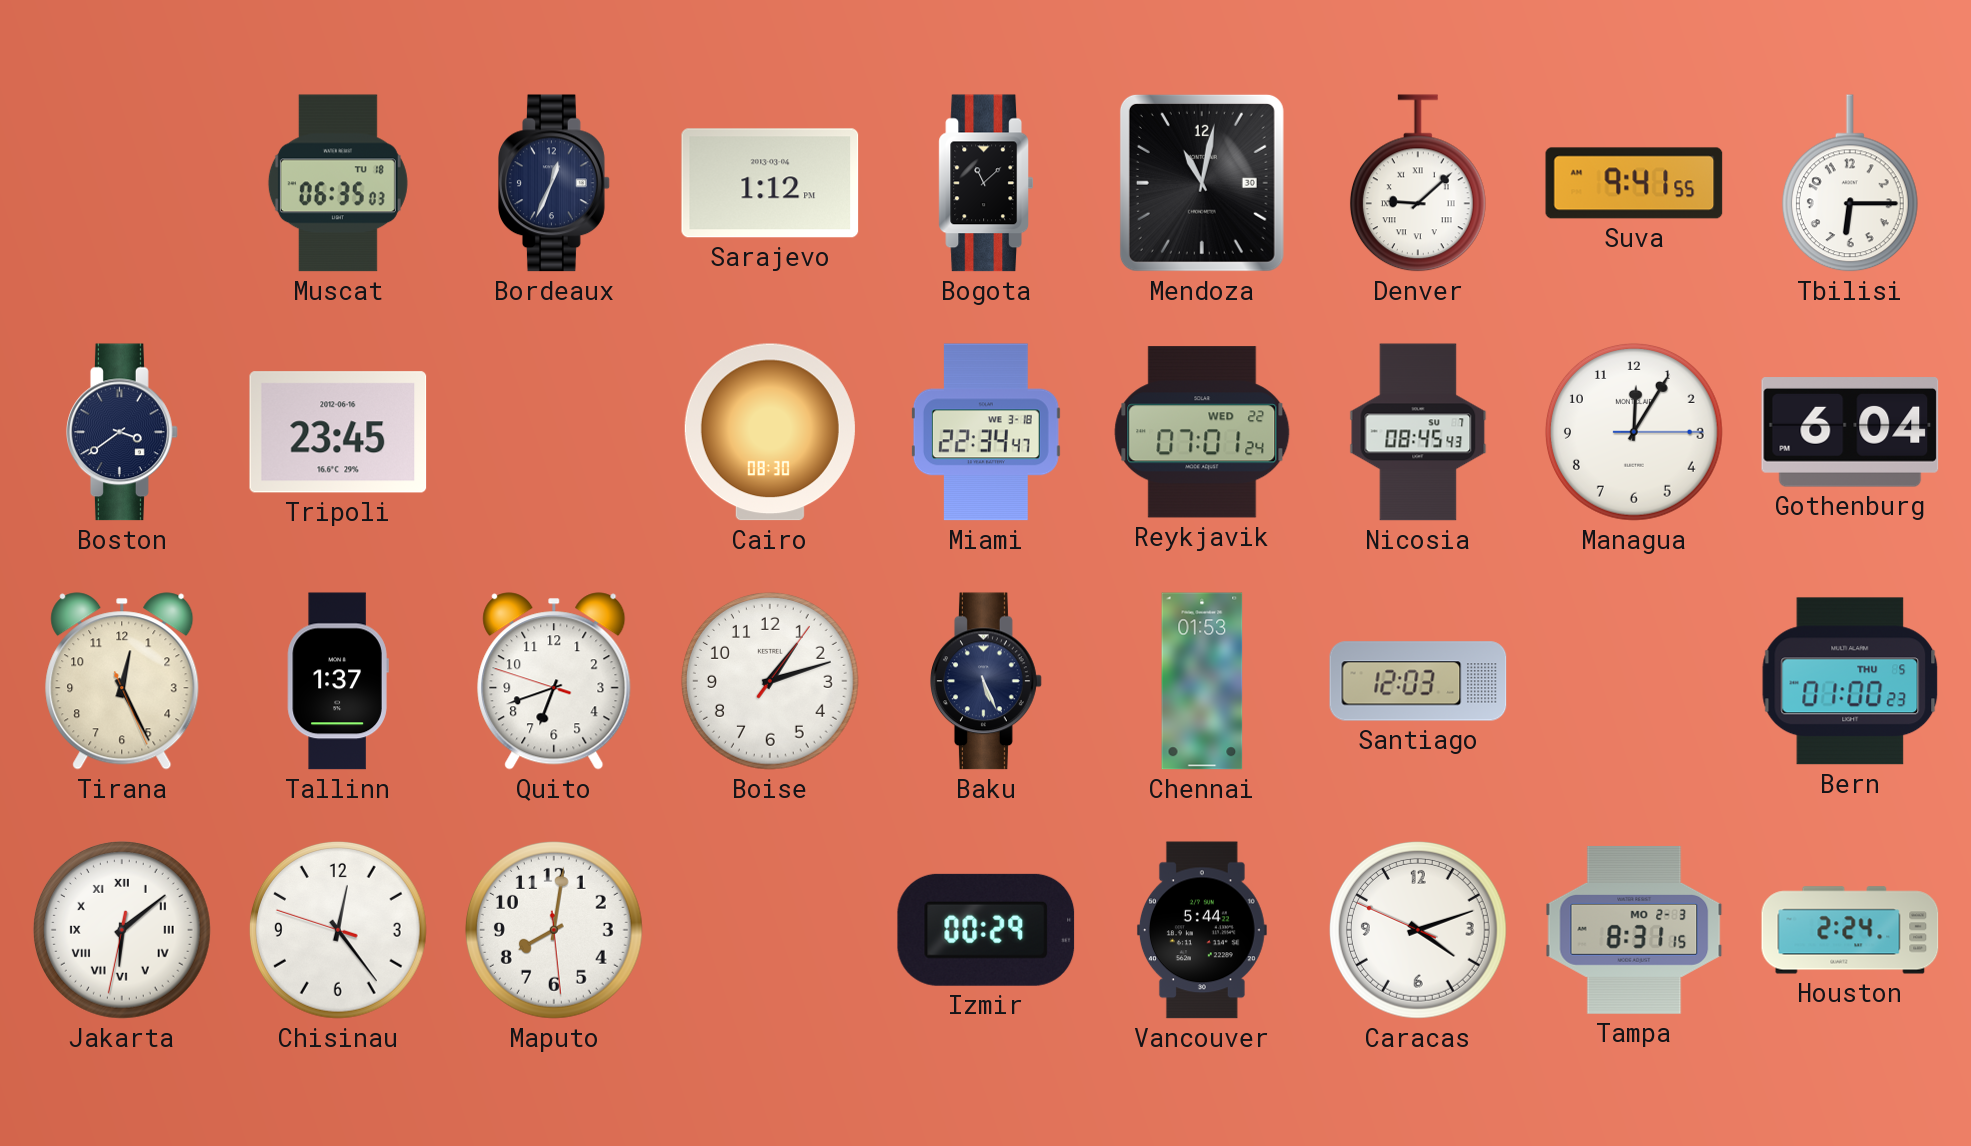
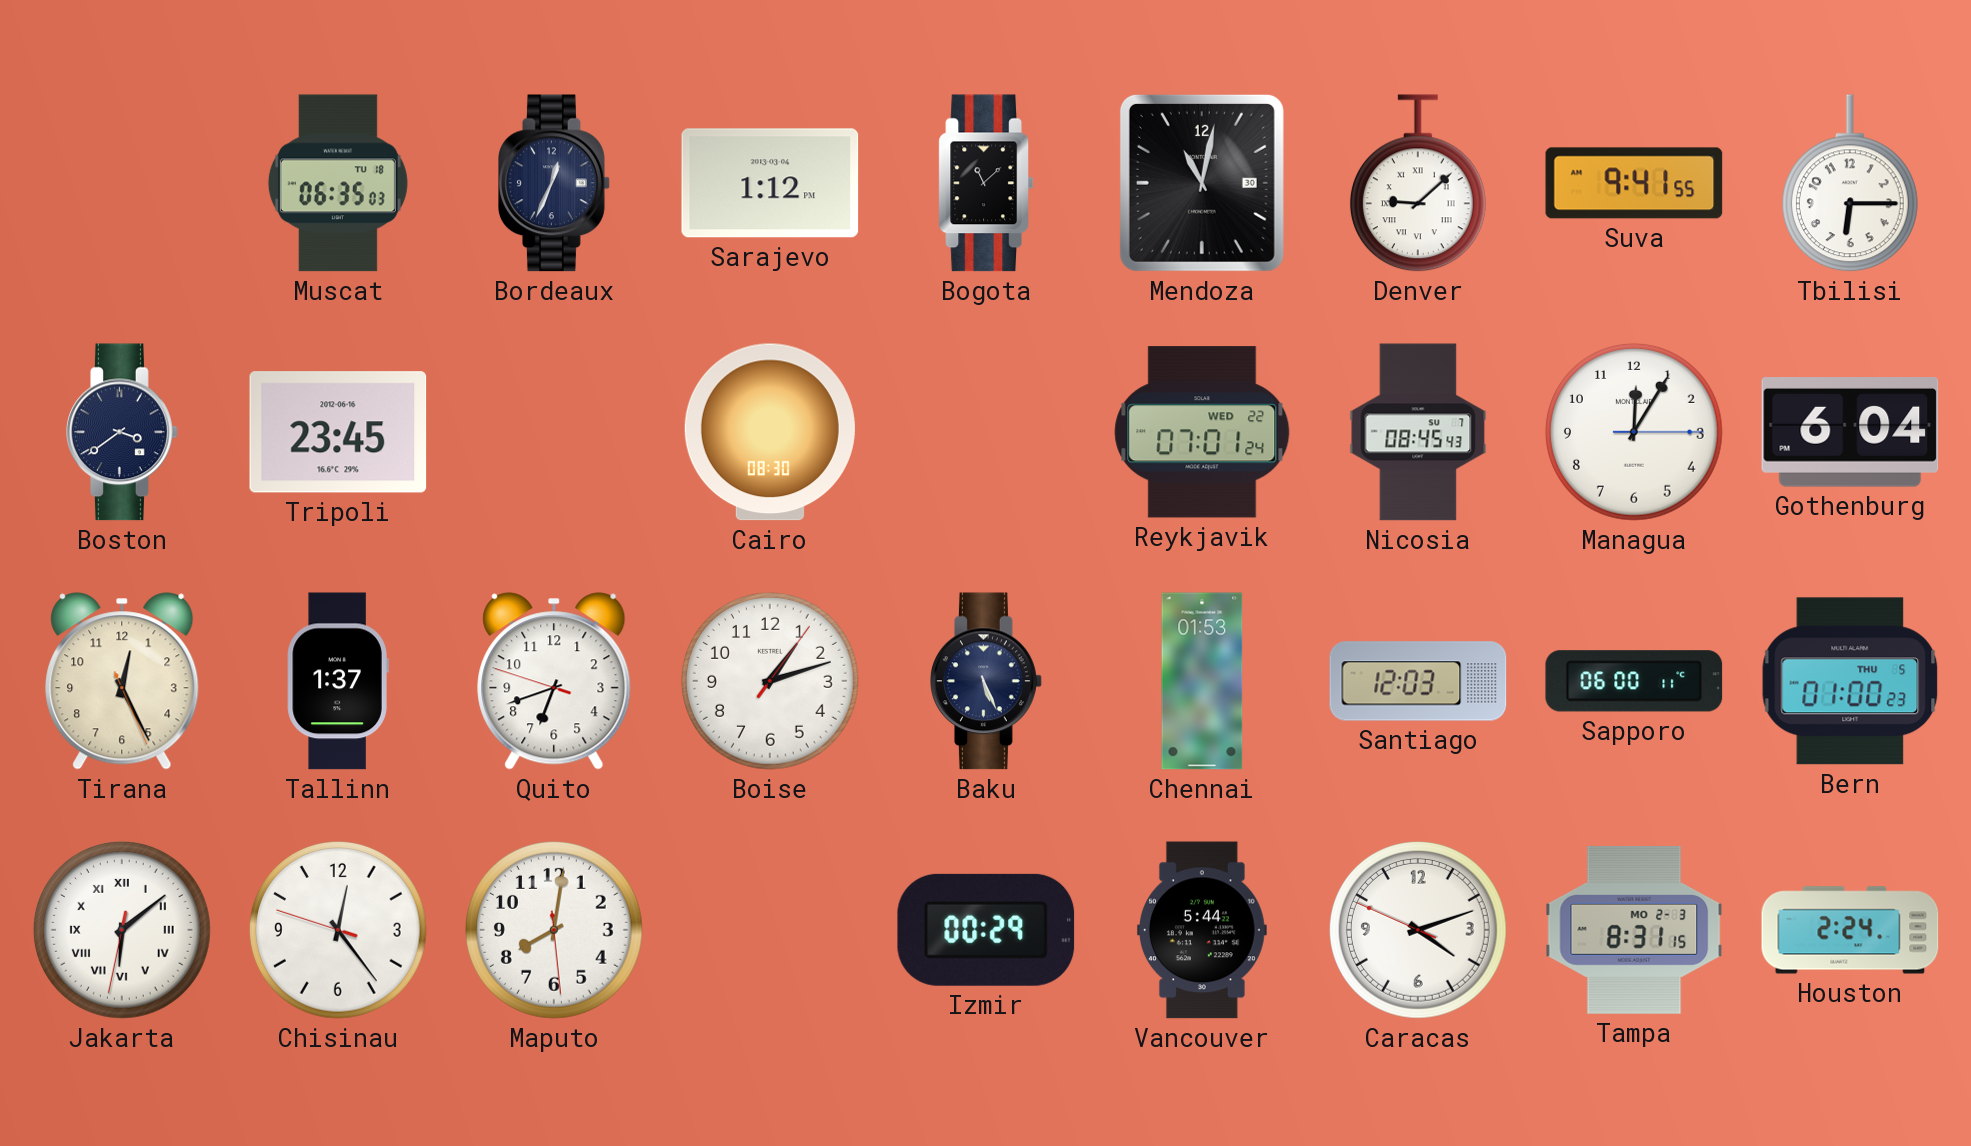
Miami: 22:34 -> none
Sapporo: none -> 06:00
